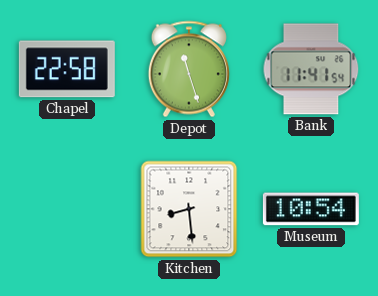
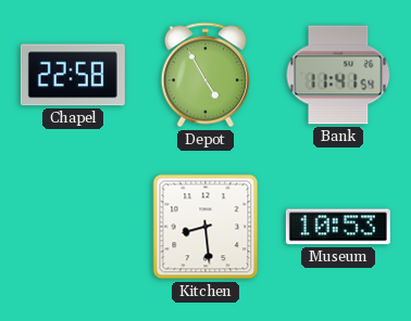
Depot: 11:27 -> 4:55
Museum: 10:54 -> 10:53
